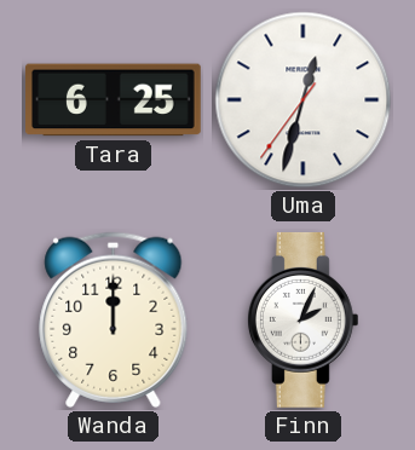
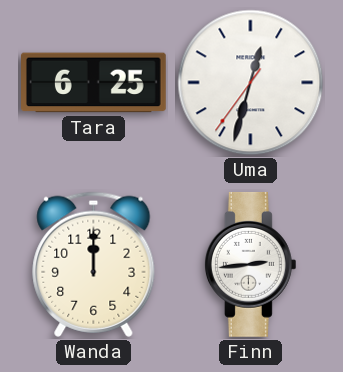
Finn: 2:04 -> 2:44
